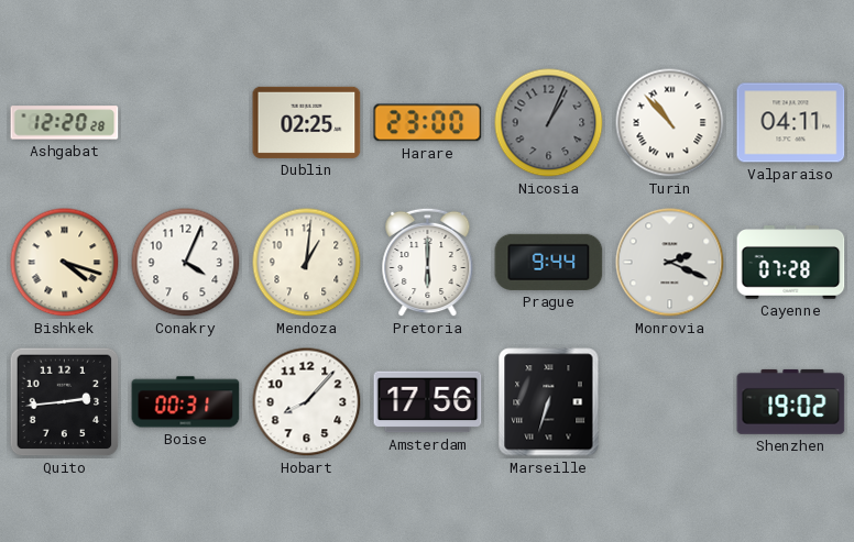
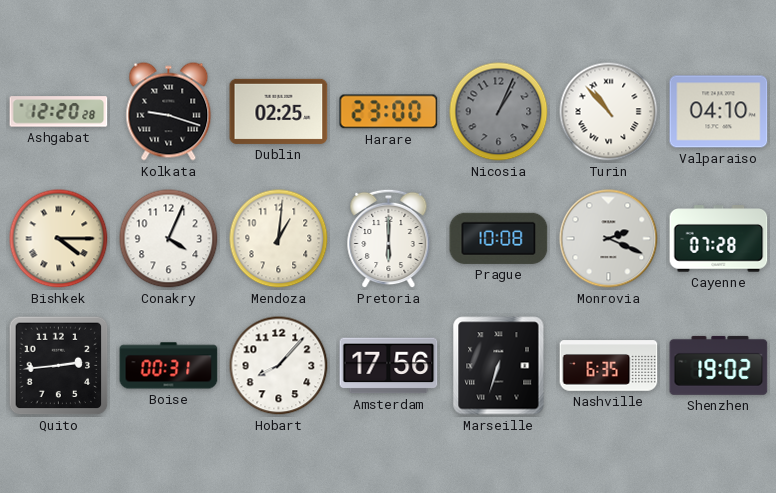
Kolkata: none -> 9:18
Valparaiso: 04:11 -> 04:10
Bishkek: 4:18 -> 4:15
Prague: 9:44 -> 10:08
Nashville: none -> 6:35
